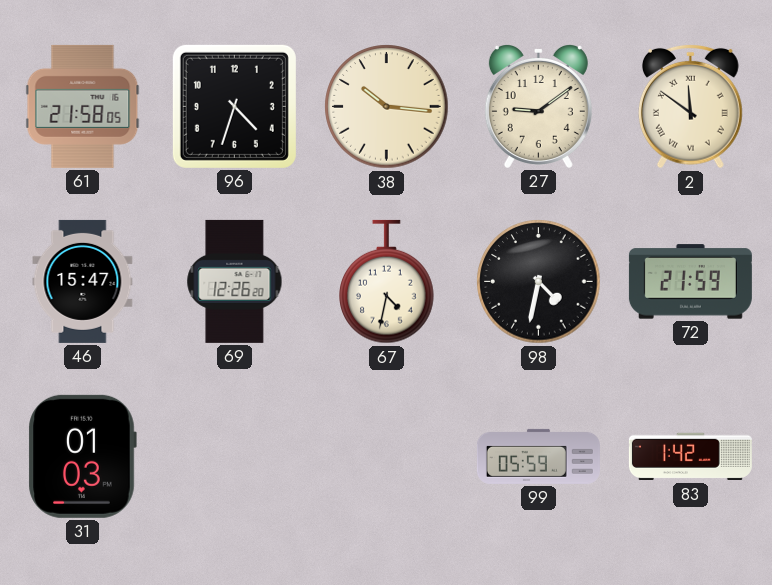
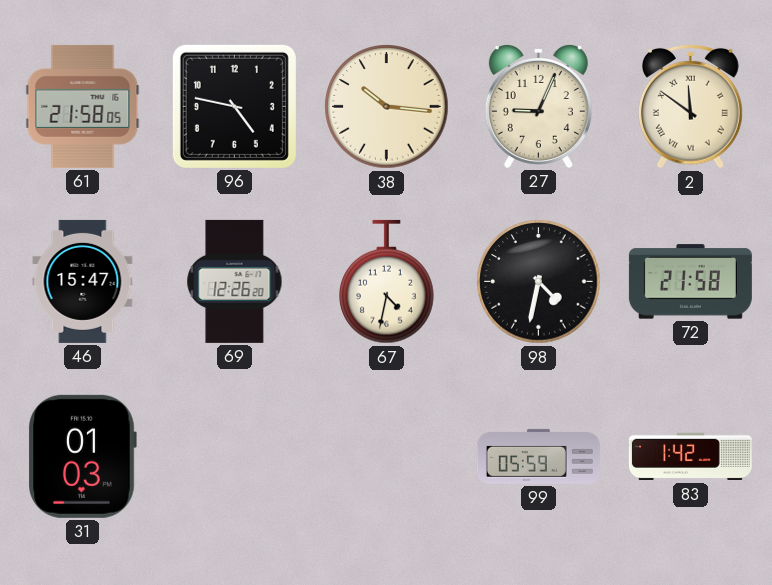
96: 4:33 -> 4:47
27: 9:09 -> 9:04
72: 21:59 -> 21:58
